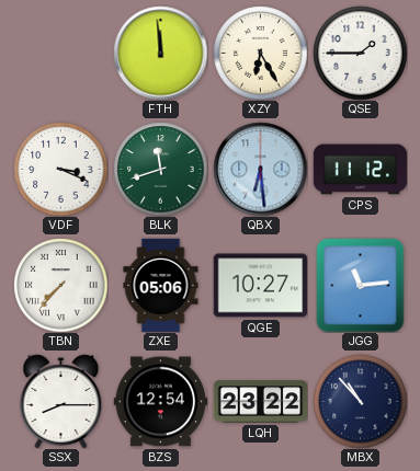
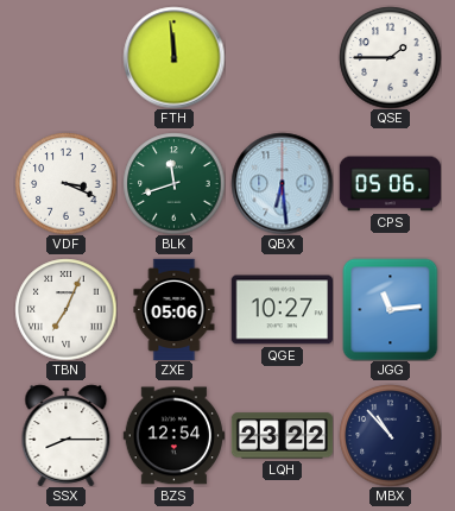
XZY: 6:25 -> none
CPS: 11:12 -> 05:06
TBN: 7:37 -> 7:04
